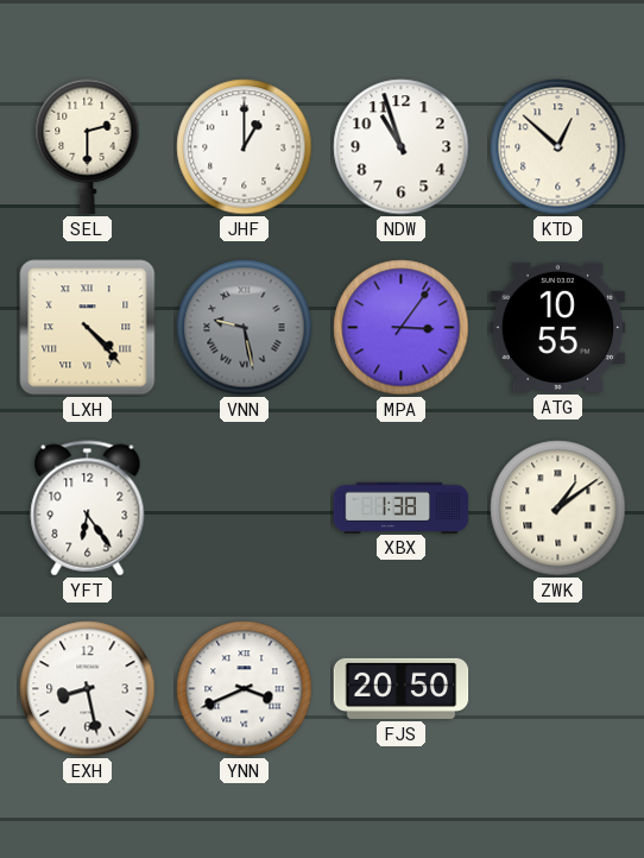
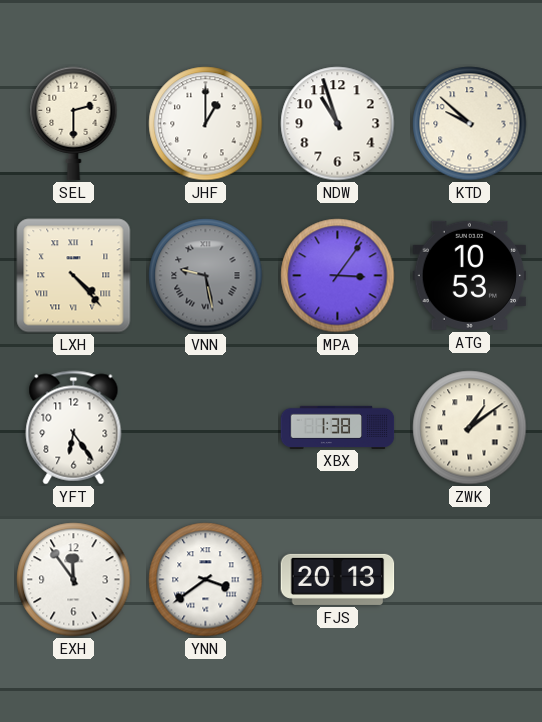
KTD: 12:52 -> 9:52
ATG: 10:55 -> 10:53
EXH: 8:28 -> 11:54
YNN: 3:41 -> 3:39
FJS: 20:50 -> 20:13
